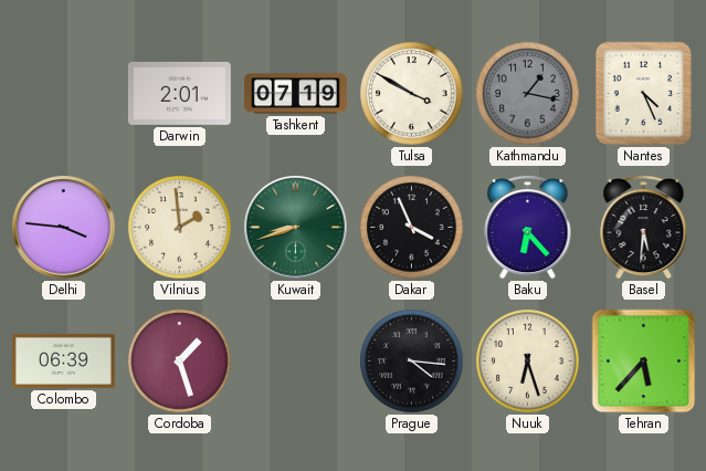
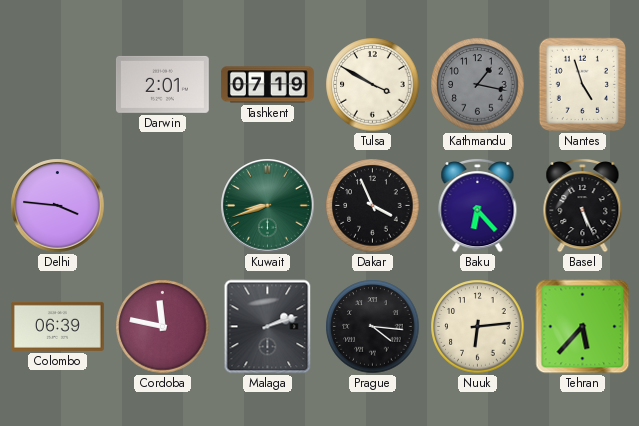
Nantes: 4:26 -> 4:57
Vilnius: 1:59 -> none
Basel: 5:31 -> 5:26
Cordoba: 1:27 -> 11:47
Malaga: none -> 2:12
Nuuk: 6:27 -> 6:14
